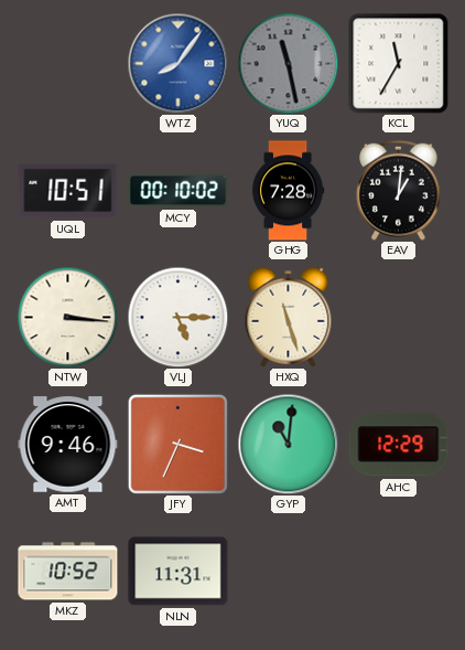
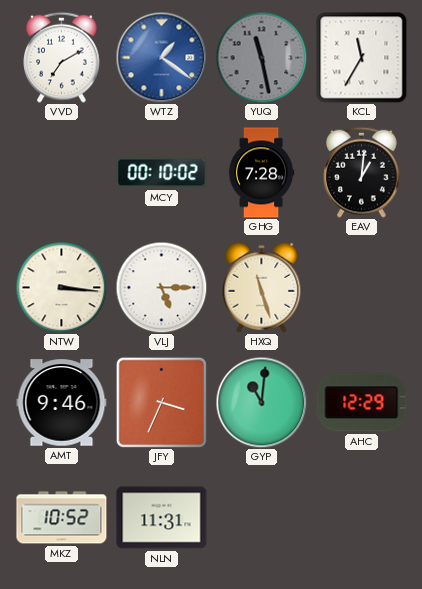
VVD: none -> 7:10
WTZ: 8:06 -> 1:21
UQL: 10:51 -> none
